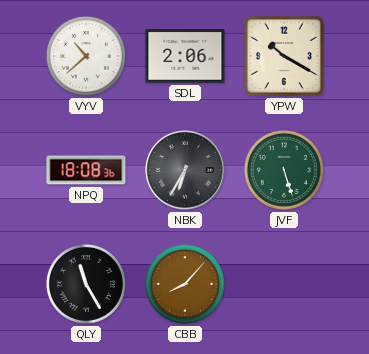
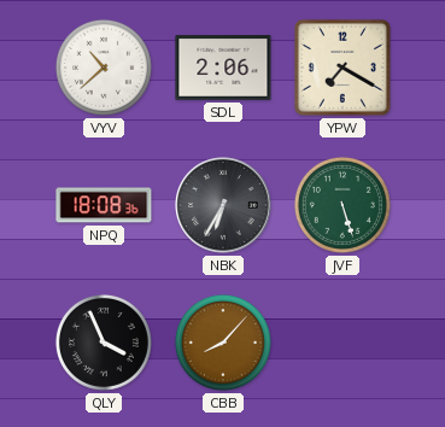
YPW: 10:20 -> 7:20
QLY: 11:25 -> 3:56
